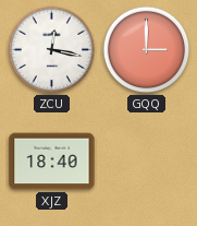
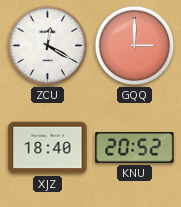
ZCU: 12:17 -> 12:20
KNU: none -> 20:52
